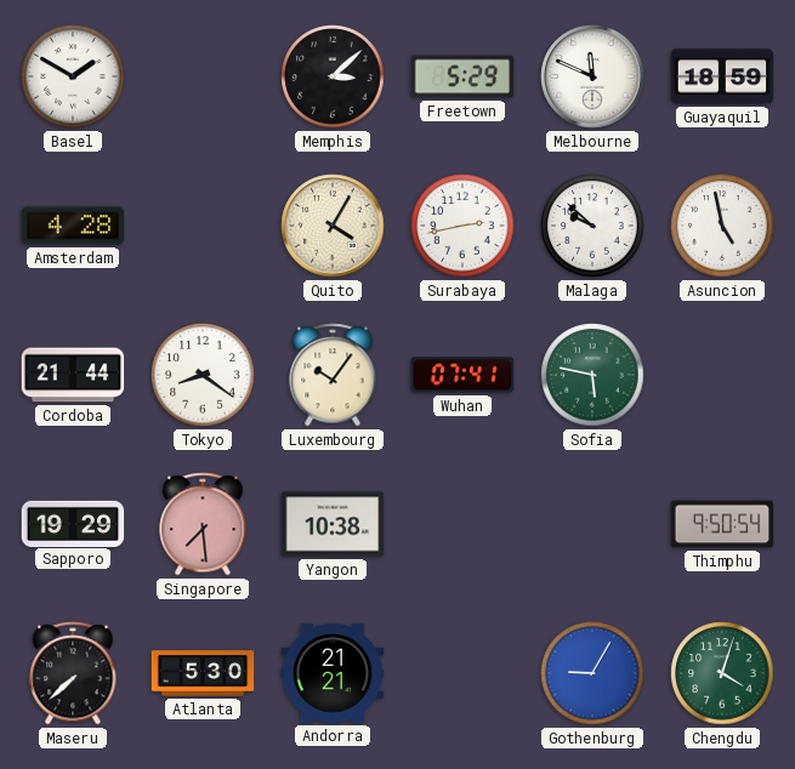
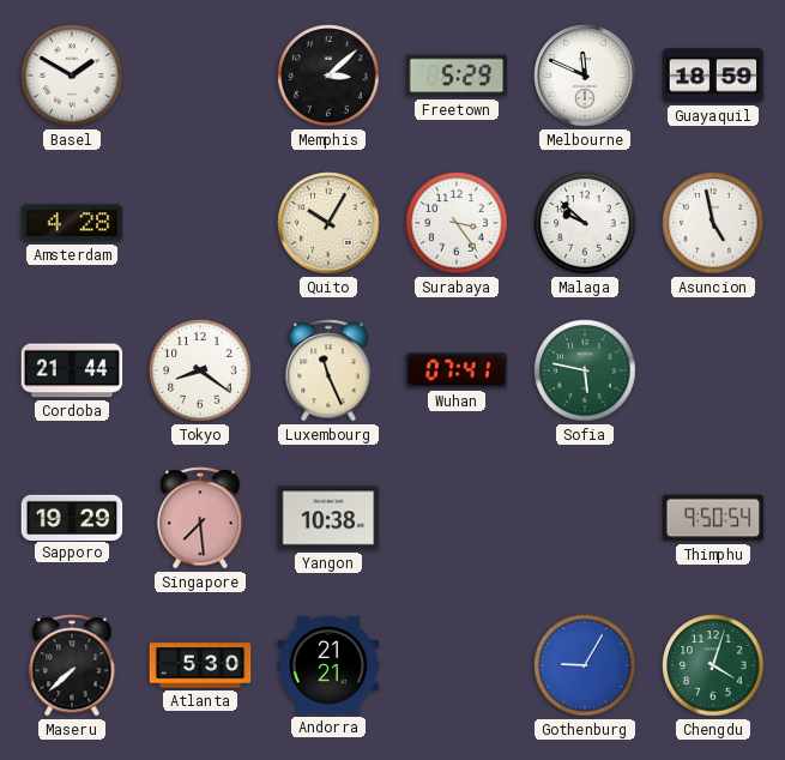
Quito: 4:05 -> 10:05
Surabaya: 2:43 -> 3:24
Luxembourg: 10:06 -> 11:26
